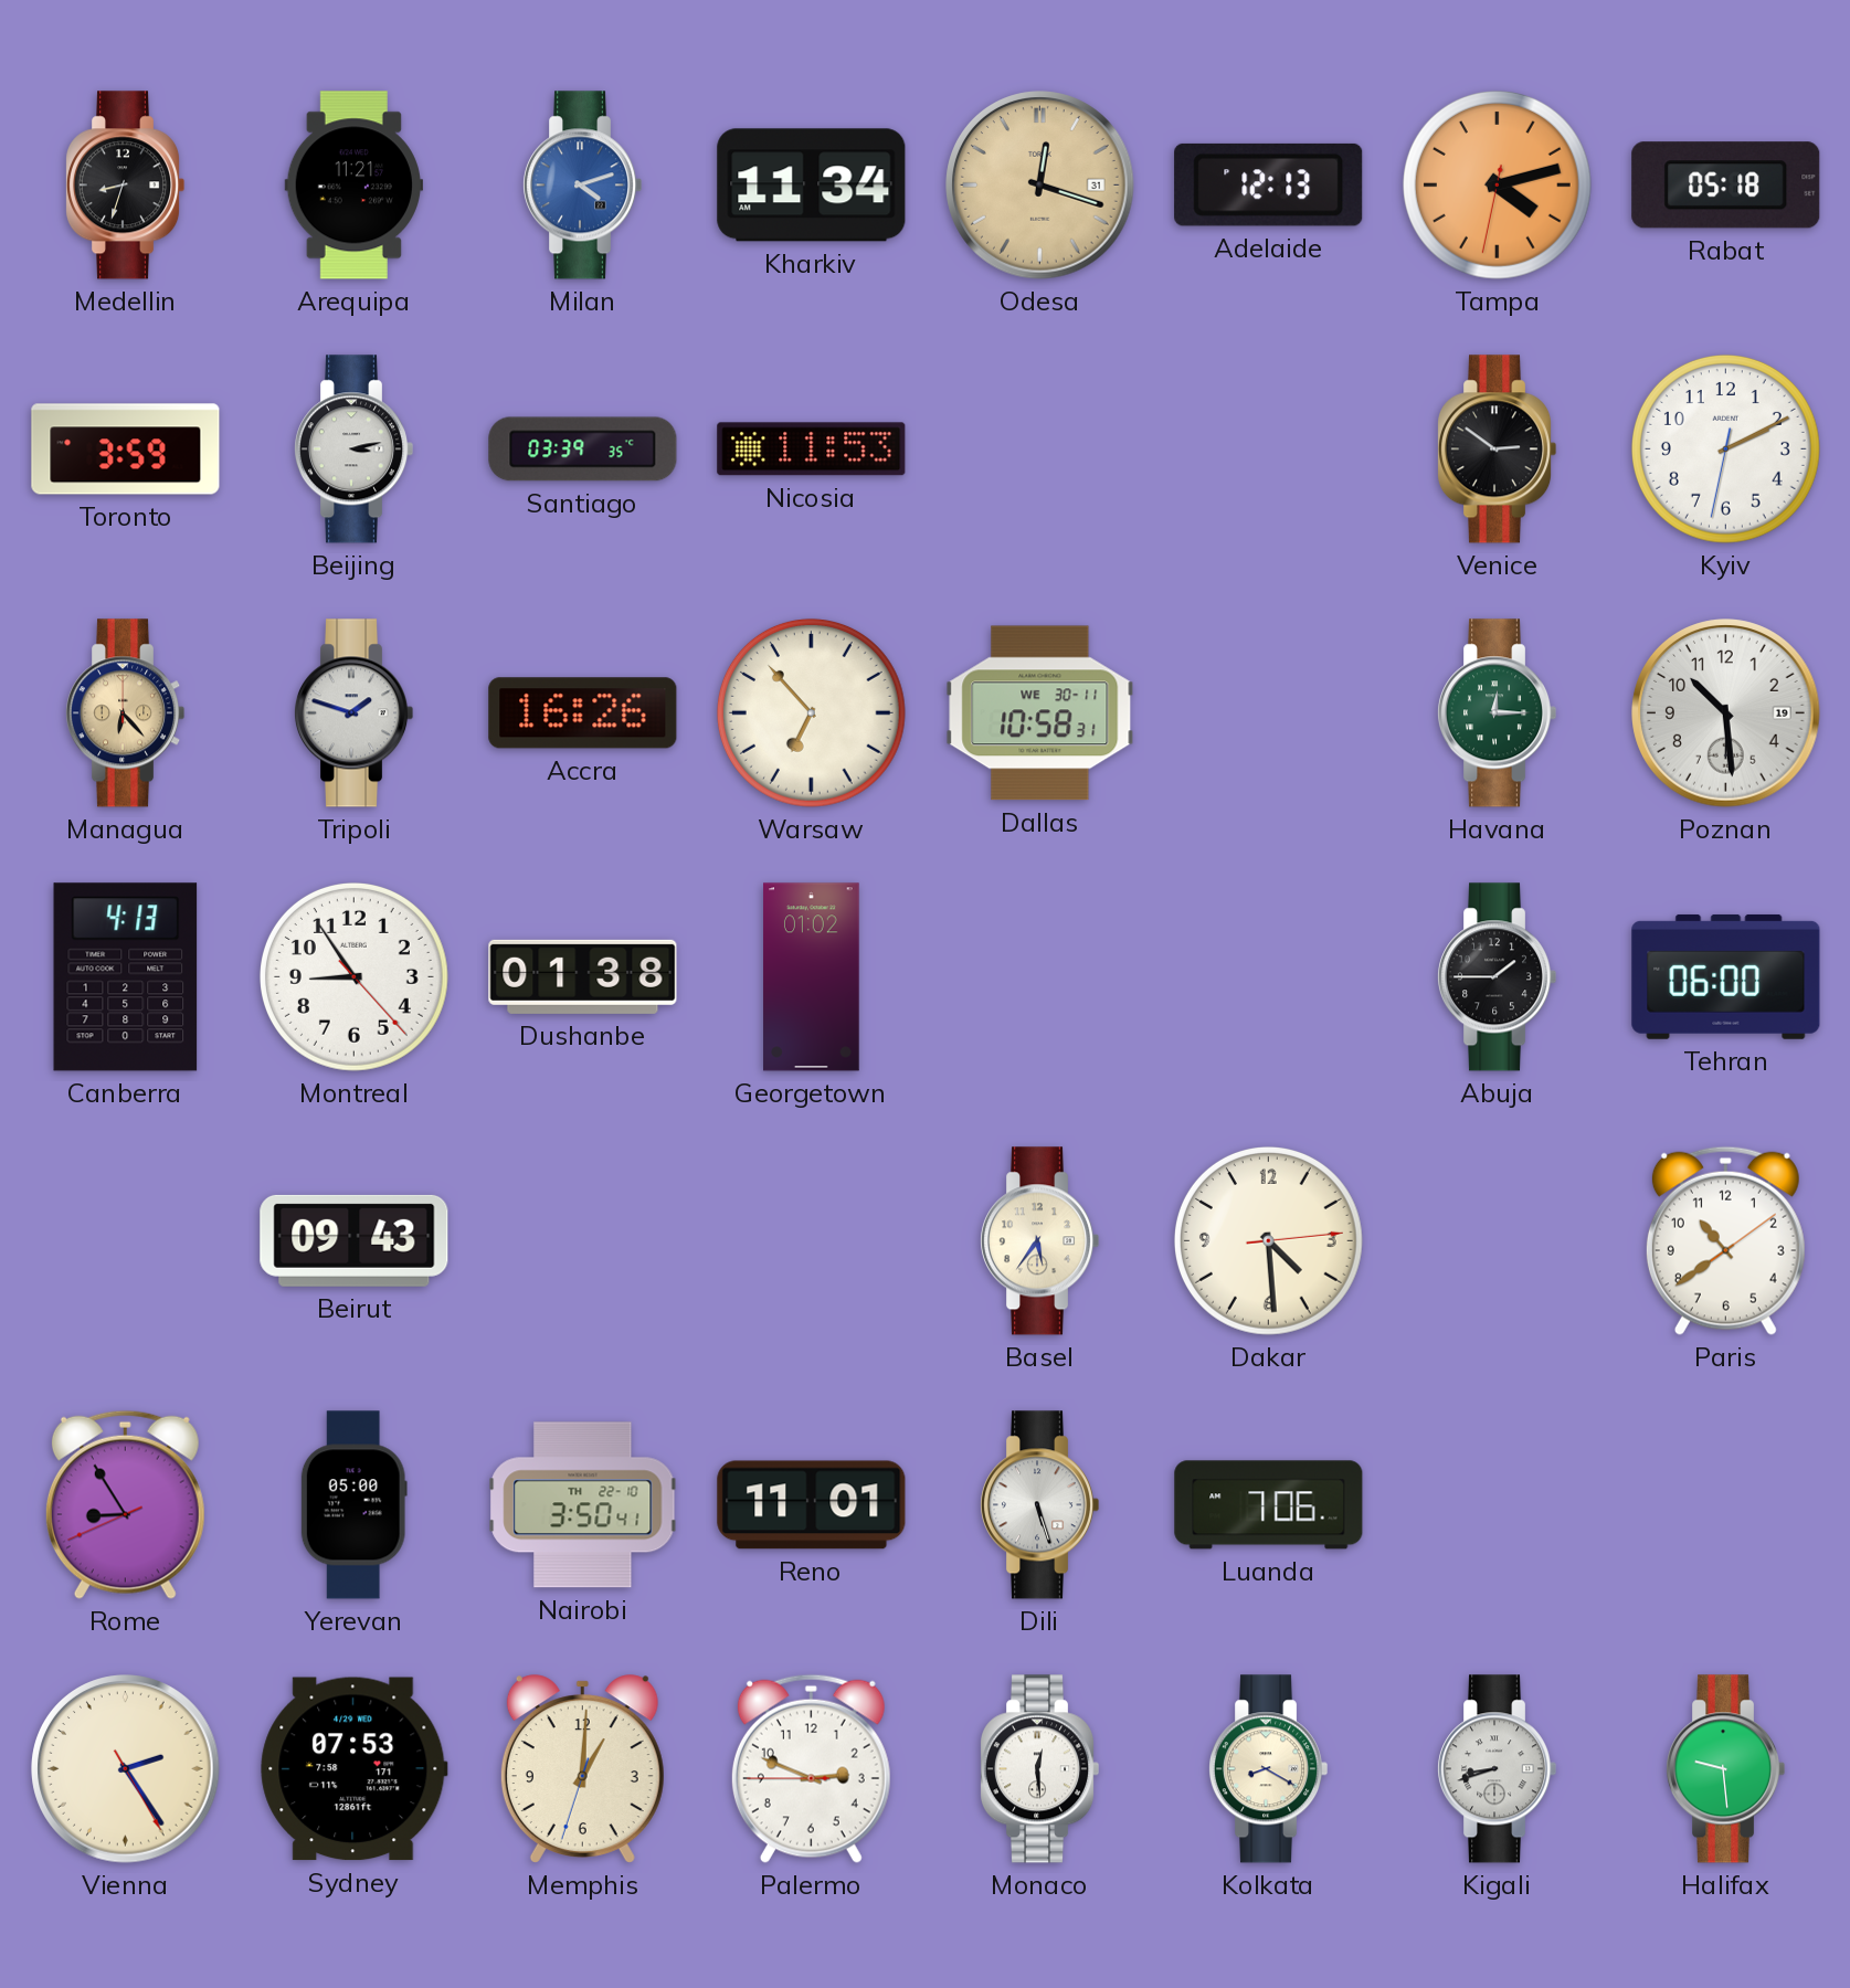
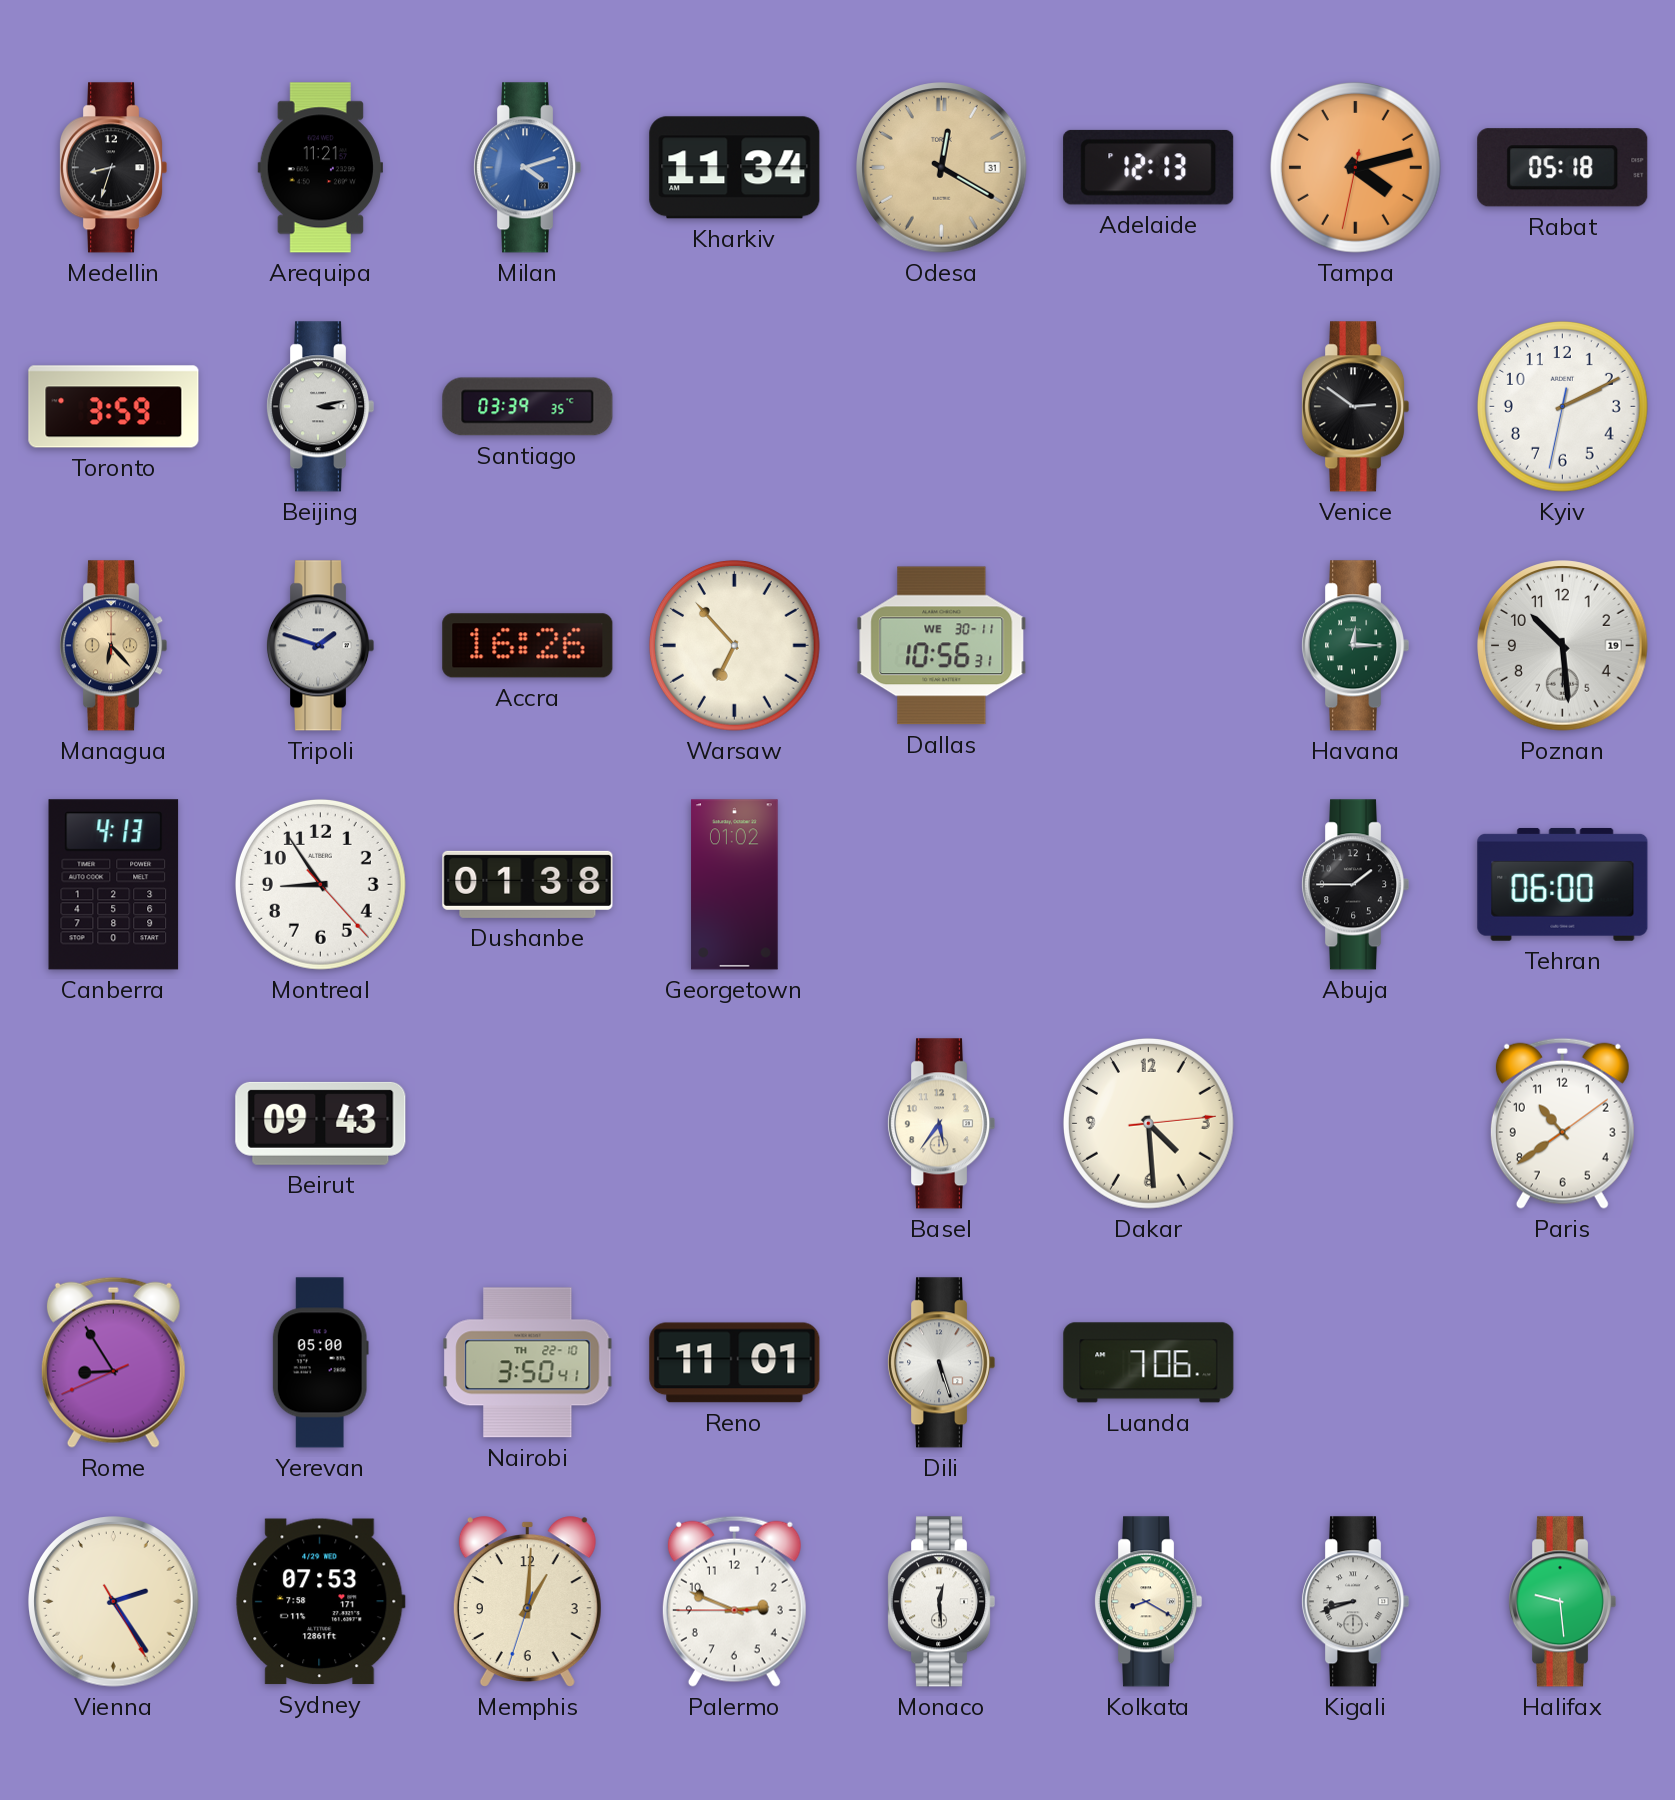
Odesa: 12:18 -> 12:20
Nicosia: 11:53 -> none
Dallas: 10:58 -> 10:56
